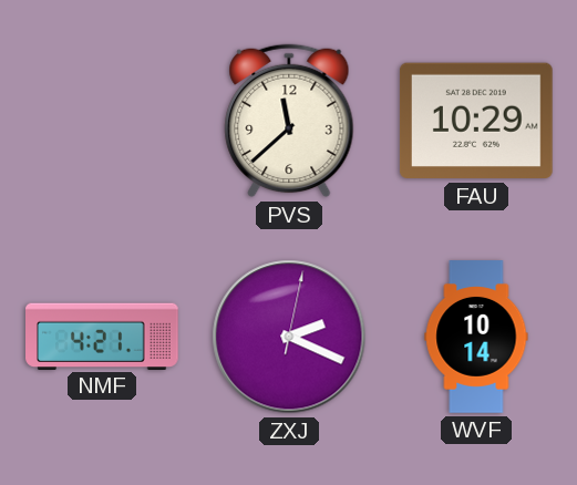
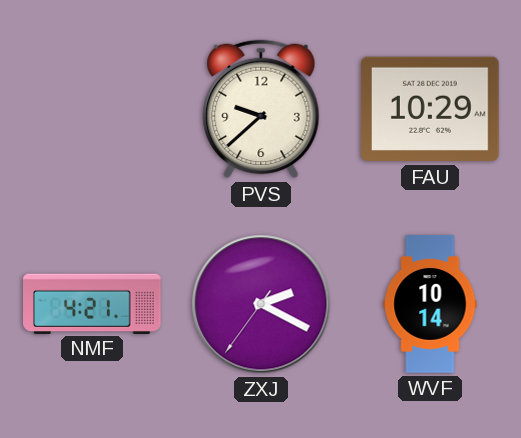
PVS: 11:38 -> 9:38
ZXJ: 2:19:02 -> 2:19:36
